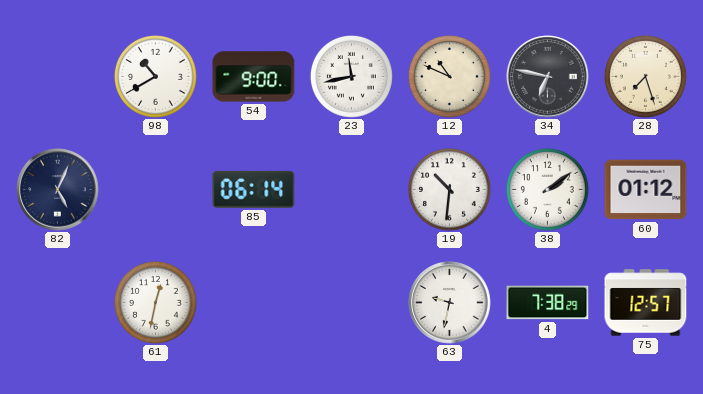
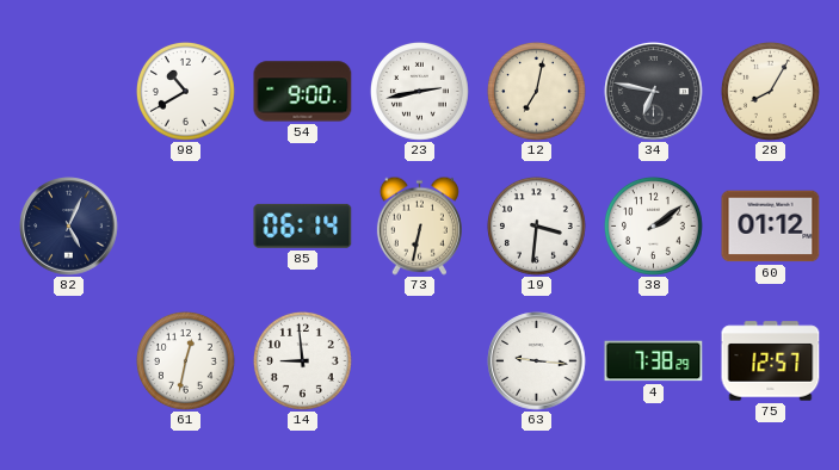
23: 11:43 -> 2:43
12: 10:49 -> 7:02
28: 7:27 -> 8:05
73: none -> 6:32
19: 10:31 -> 3:31
14: none -> 8:59
63: 9:32 -> 9:16
